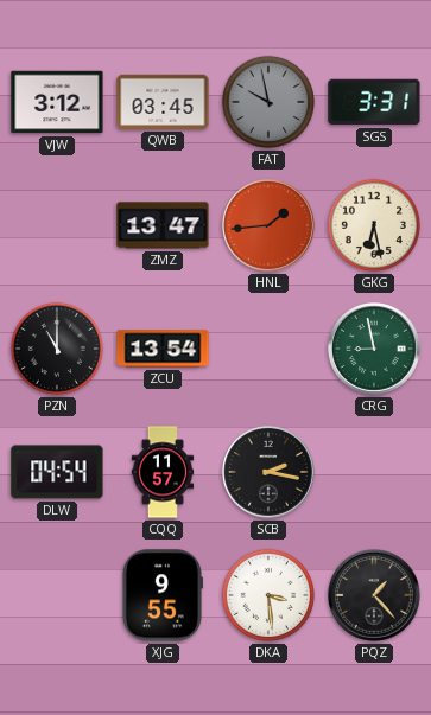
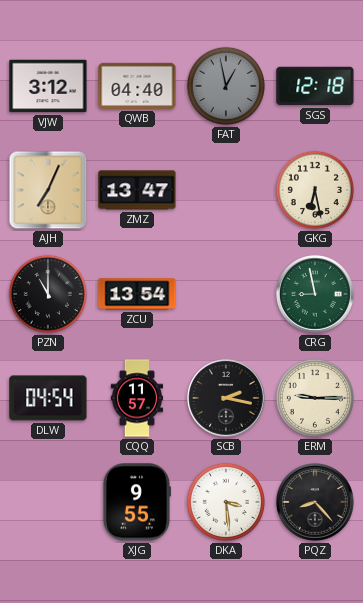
QWB: 03:45 -> 04:40
FAT: 9:58 -> 12:58
SGS: 3:31 -> 12:18
AJH: none -> 7:04
HNL: 1:44 -> none
ERM: none -> 9:15
PQZ: 1:23 -> 8:23
